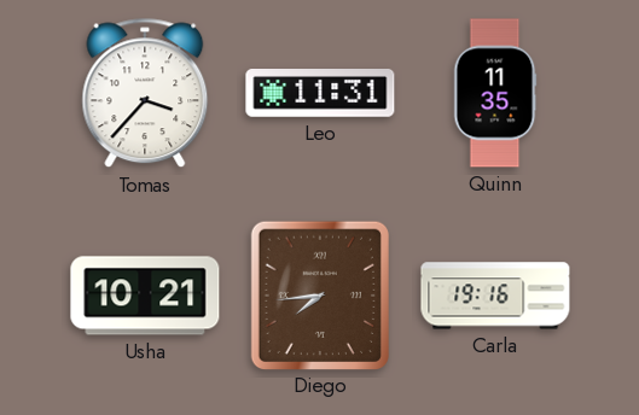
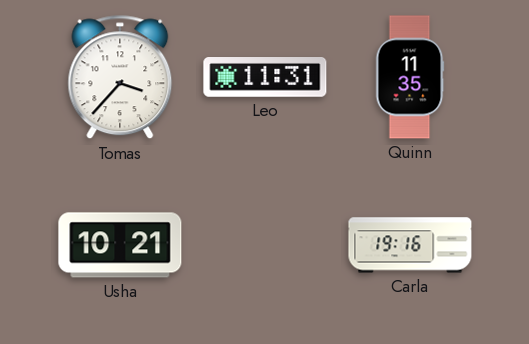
Diego: 7:44 -> none
